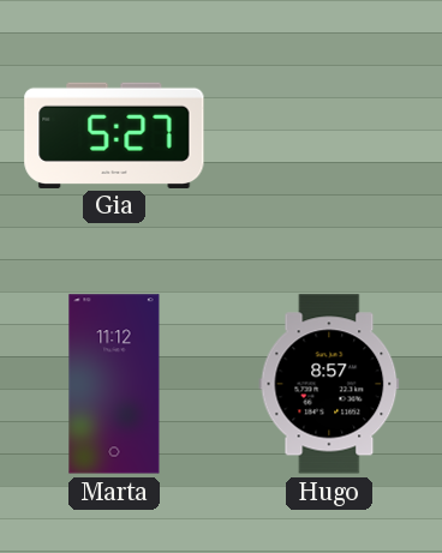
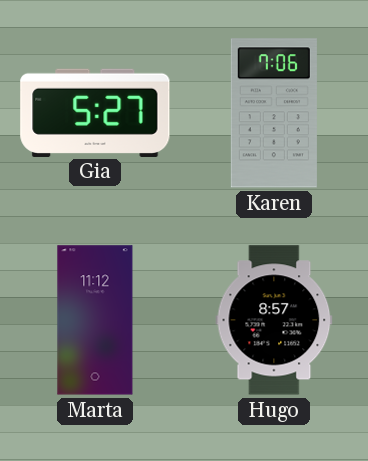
Karen: none -> 7:06
